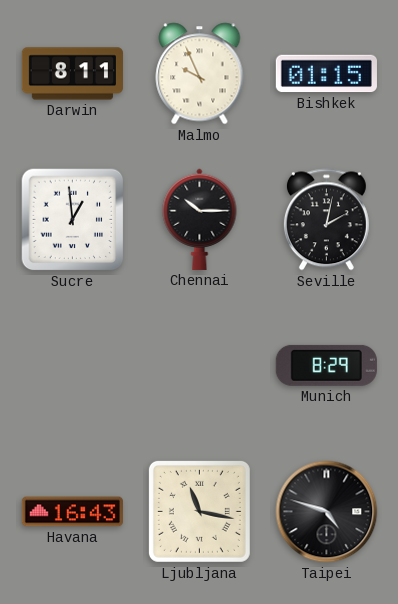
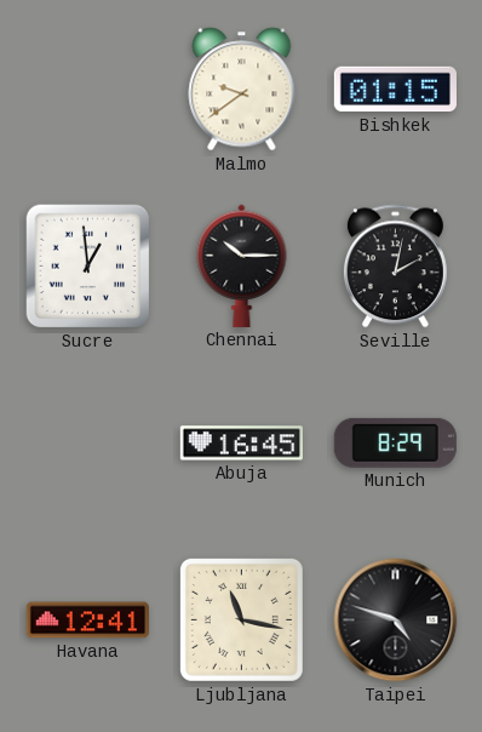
Darwin: 8:11 -> none
Malmo: 9:56 -> 9:39
Abuja: none -> 16:45
Havana: 16:43 -> 12:41
